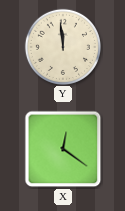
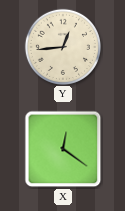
Y: 11:59 -> 12:44
